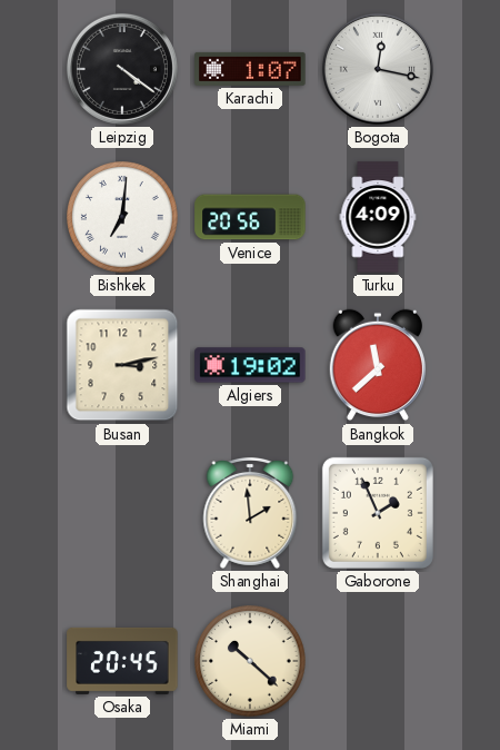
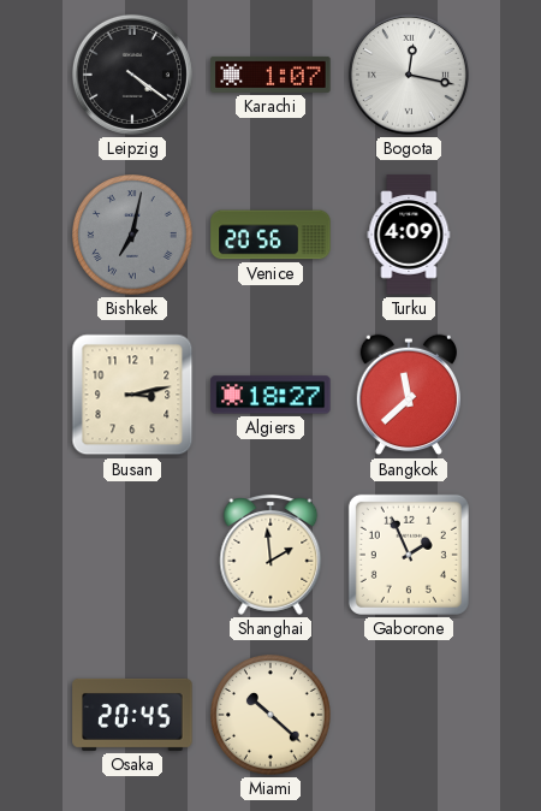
Bishkek: 7:01 -> 7:02
Bishkek dial: white -> grey
Algiers: 19:02 -> 18:27
